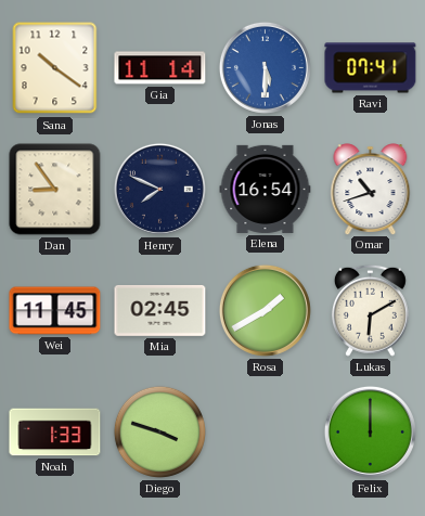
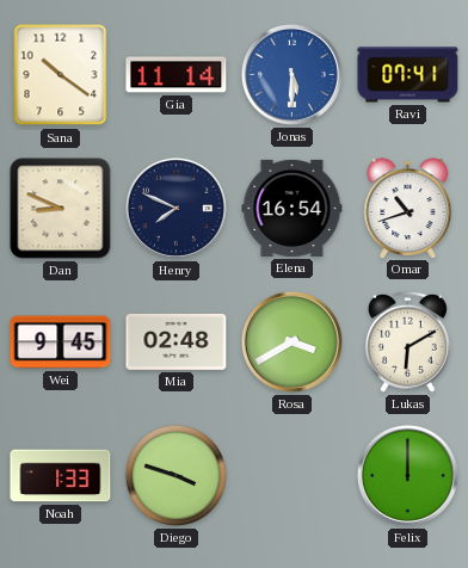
Dan: 8:54 -> 8:49
Wei: 11:45 -> 9:45
Mia: 02:45 -> 02:48
Rosa: 1:40 -> 3:40
